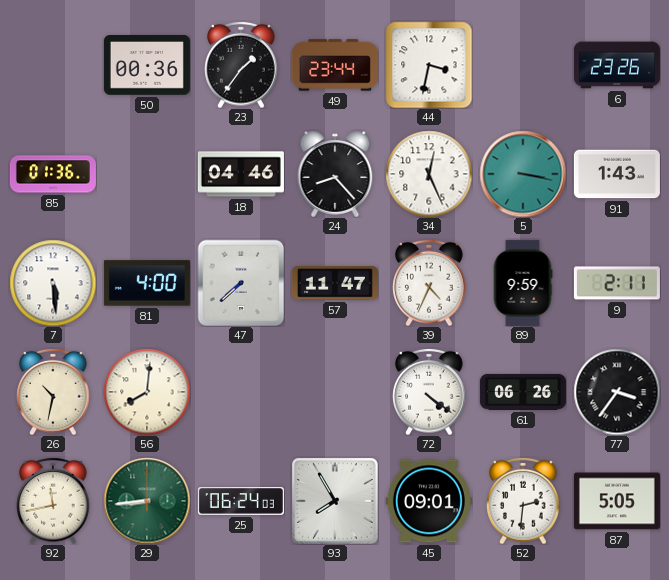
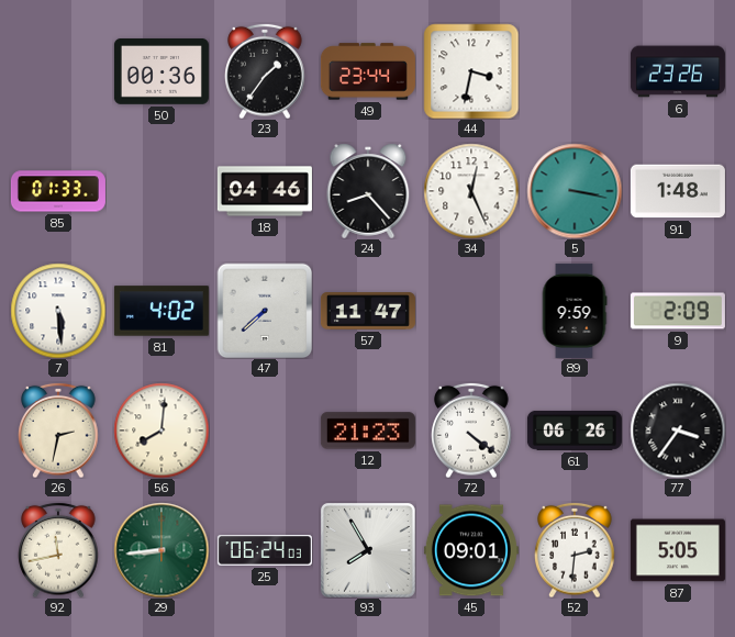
85: 01:36 -> 01:33
91: 1:43 -> 1:48
81: 4:00 -> 4:02
39: 4:34 -> none
9: 2:11 -> 2:09
26: 10:32 -> 2:32
12: none -> 21:23
